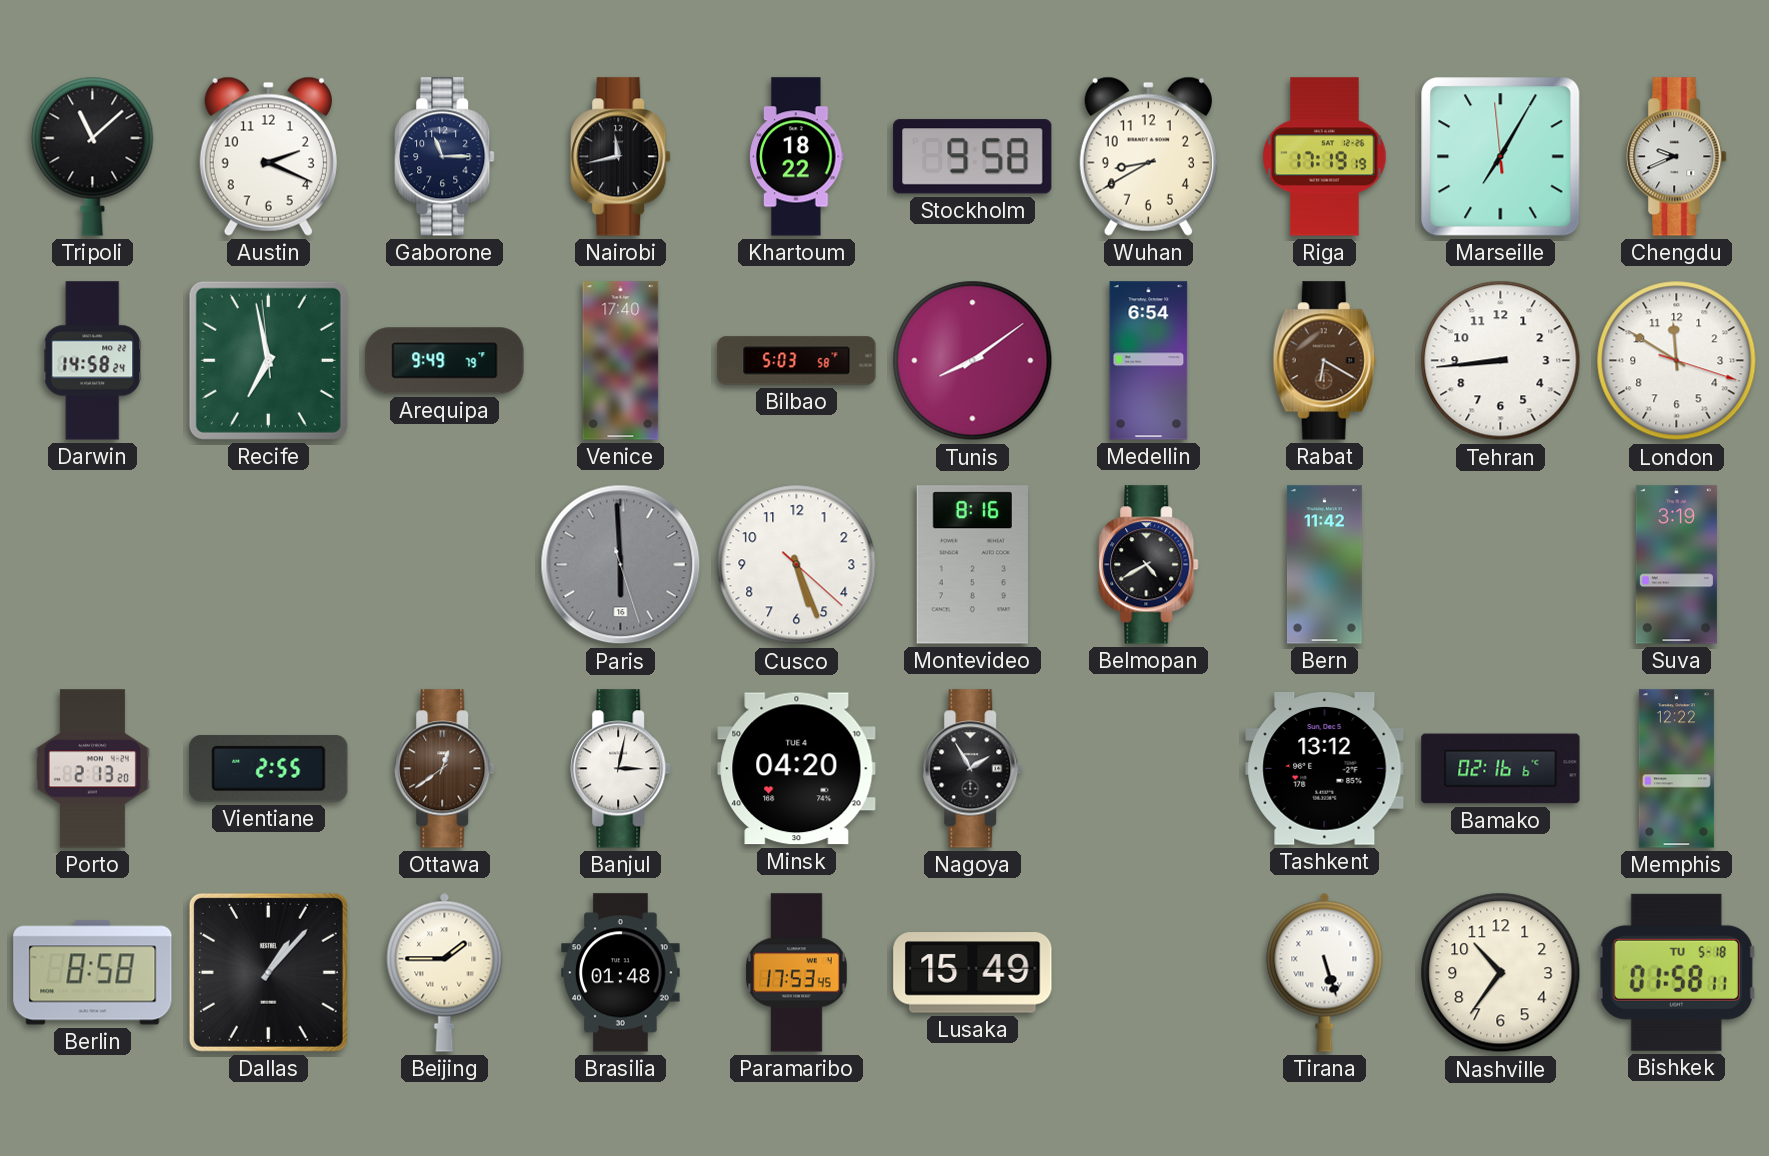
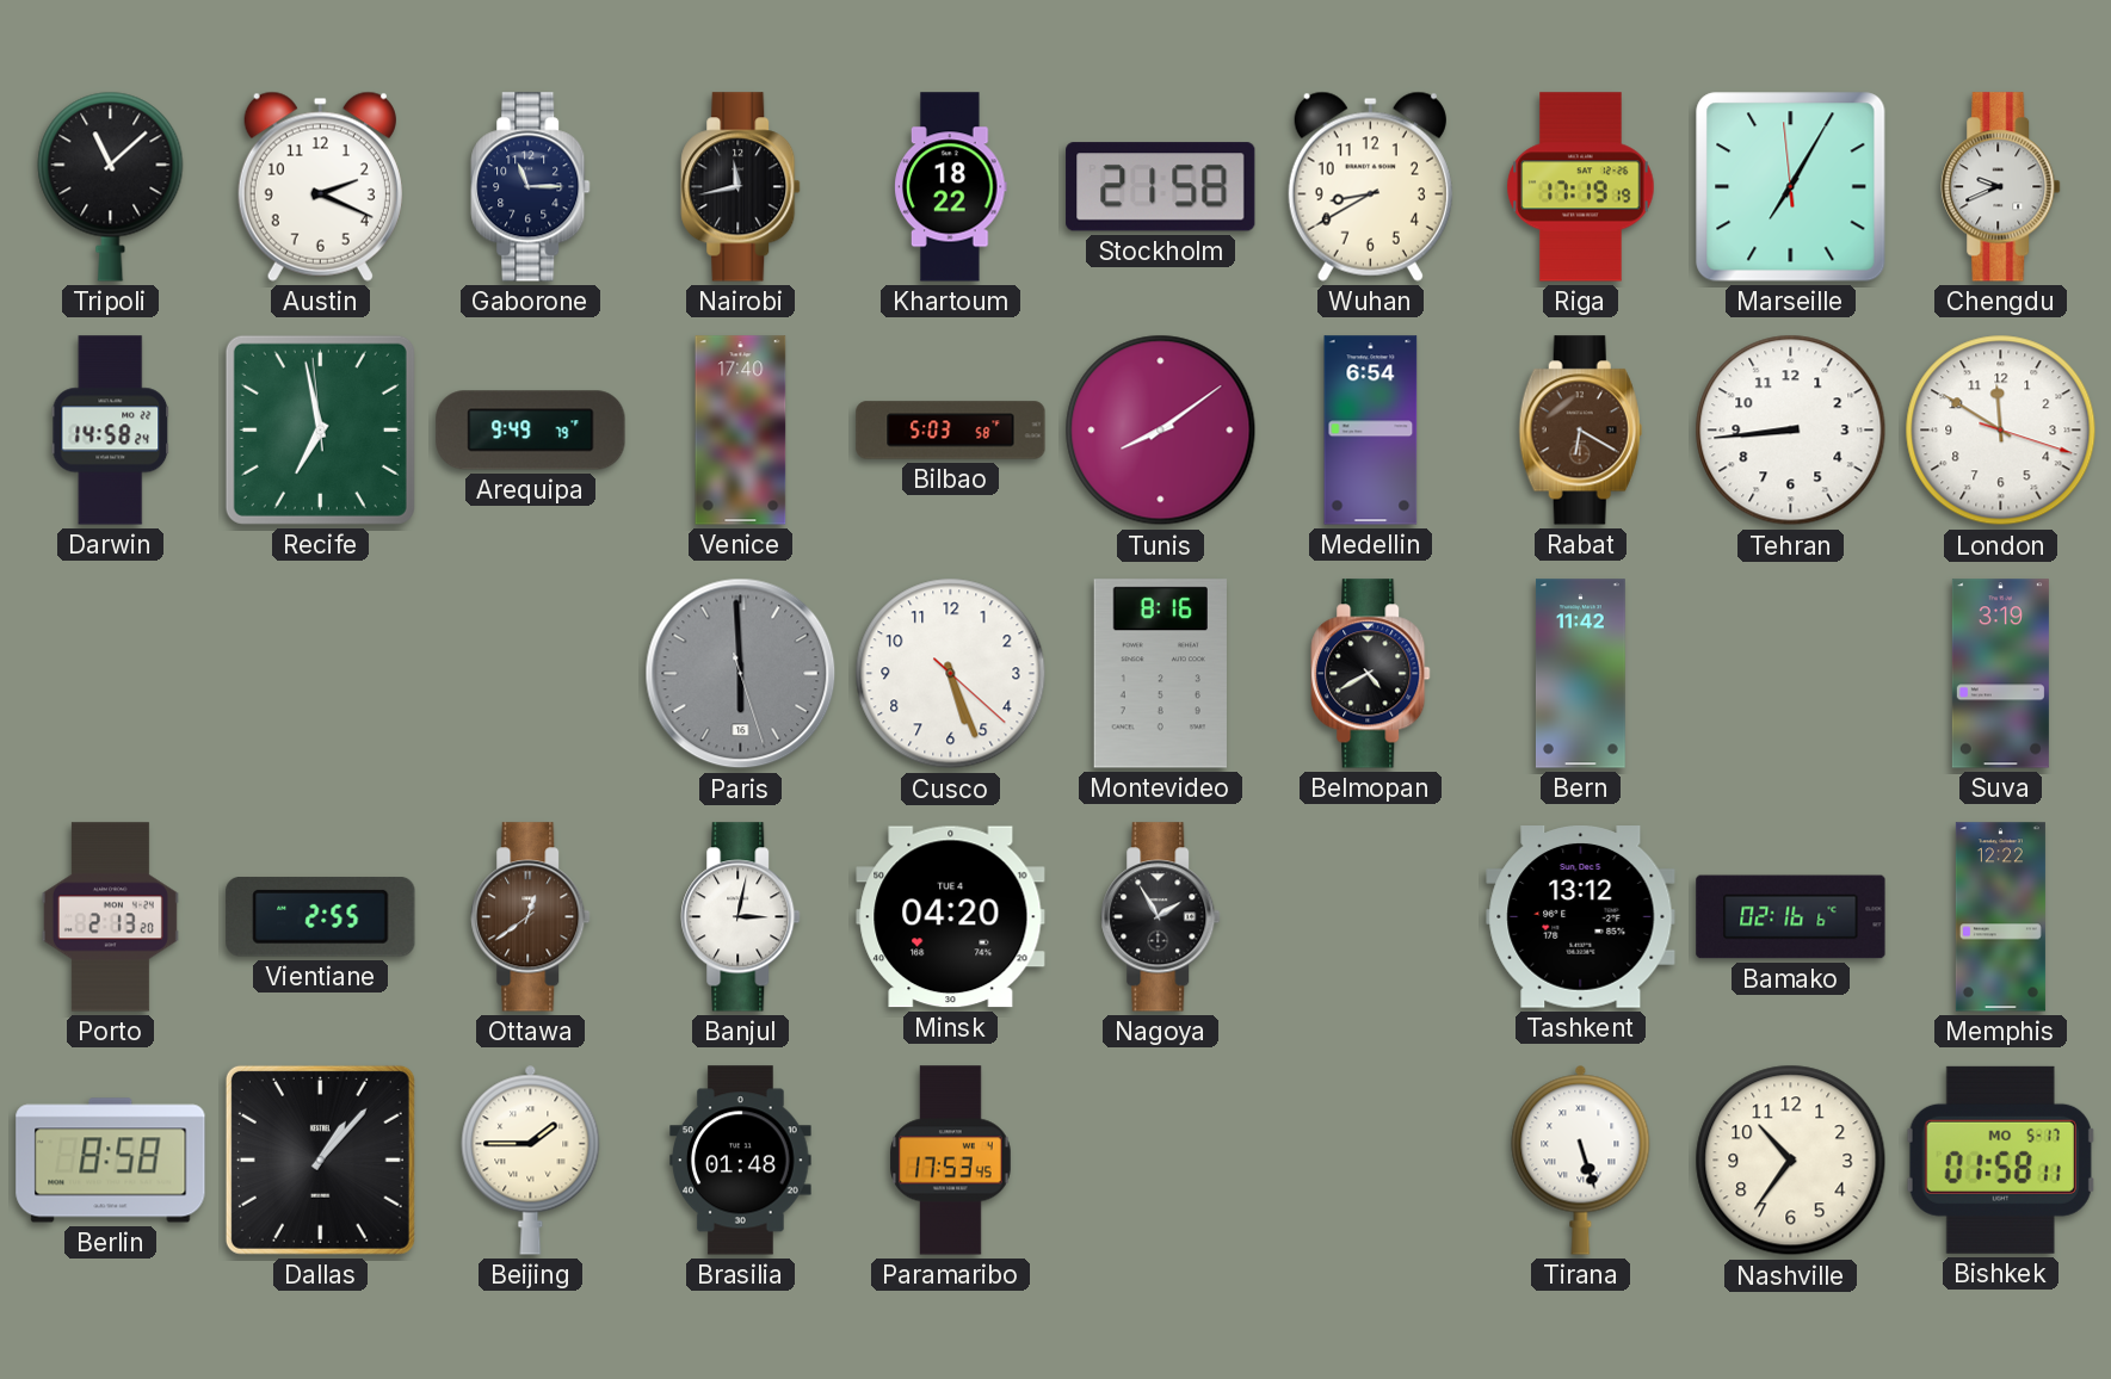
Stockholm: 9:58 -> 21:58
Lusaka: 15:49 -> none
Bishkek date: TU 5-18 -> MO 5-17
